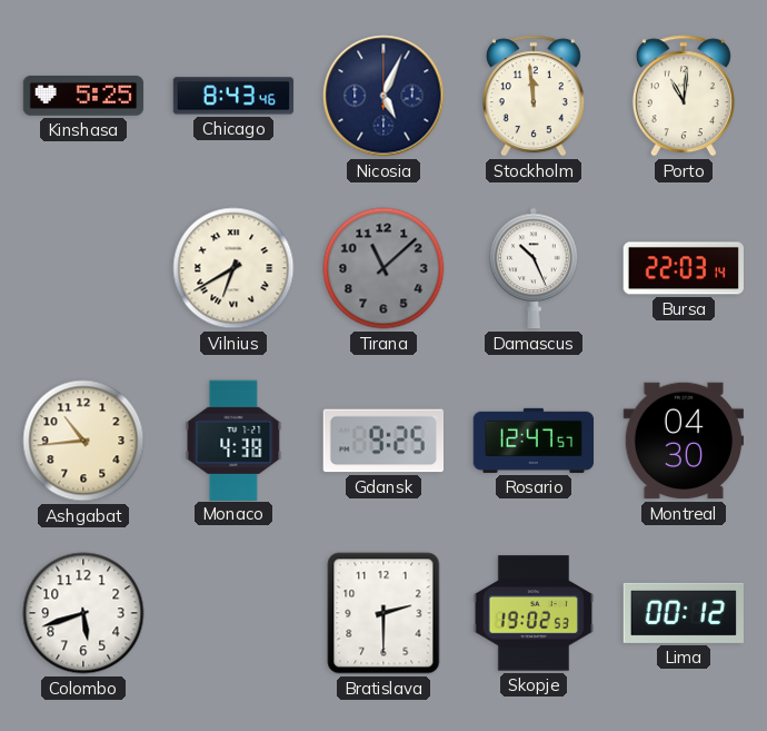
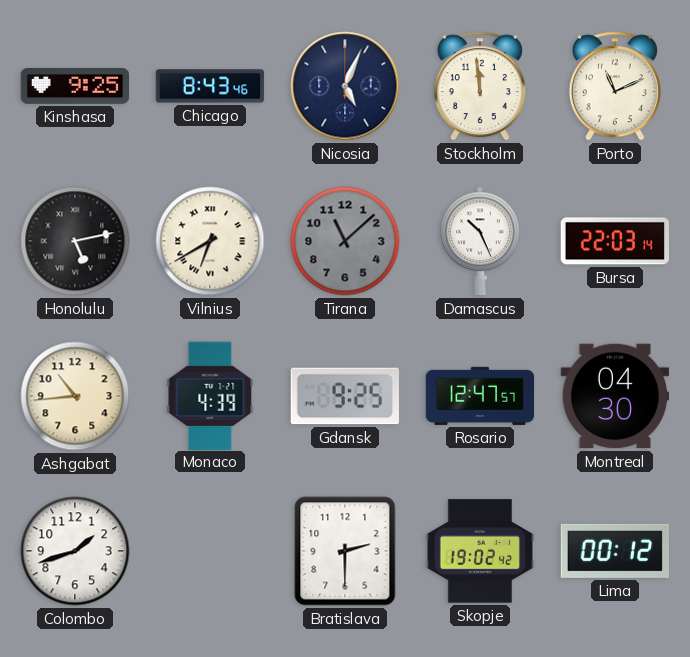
Kinshasa: 5:25 -> 9:25
Porto: 11:01 -> 11:11
Honolulu: none -> 5:13
Monaco: 4:38 -> 4:39
Colombo: 5:42 -> 1:42
Skopje: 19:02:53 -> 19:02:42
